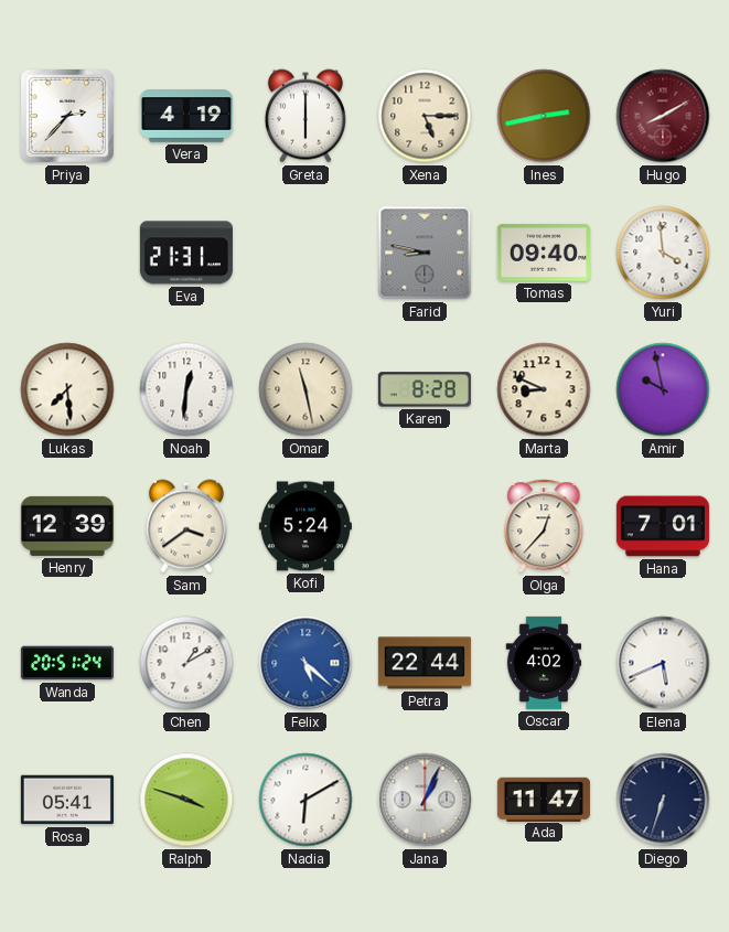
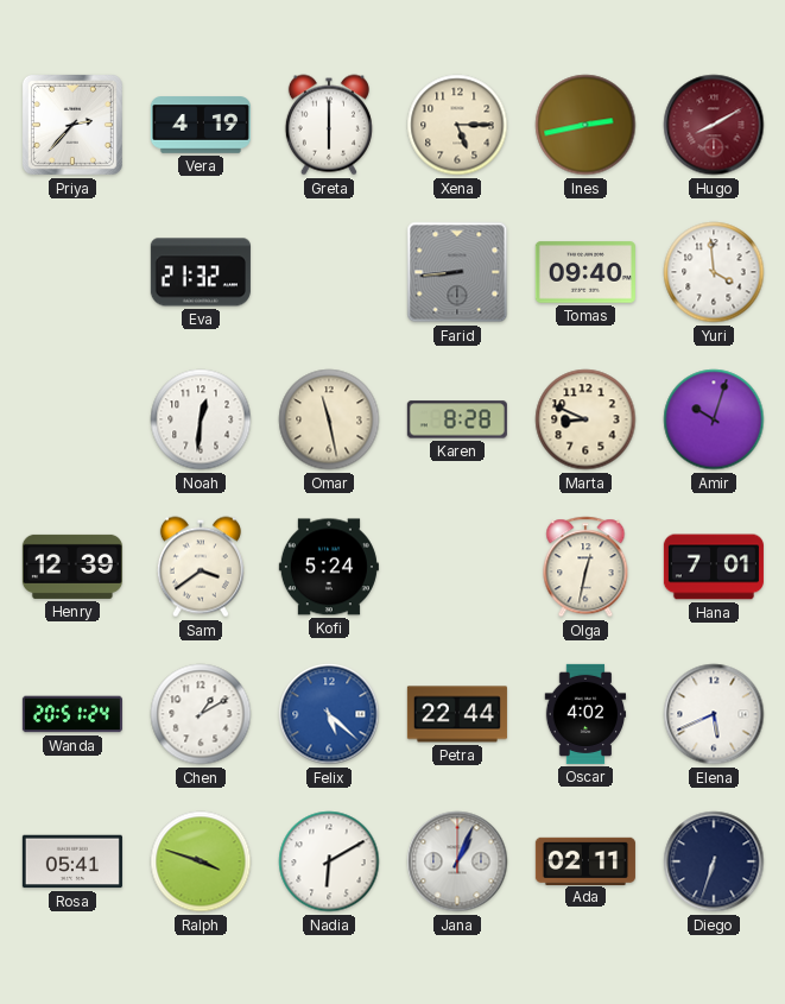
Eva: 21:31 -> 21:32
Farid: 8:47 -> 8:44
Lukas: 7:29 -> none
Amir: 9:58 -> 10:03
Olga: 12:37 -> 12:32
Ada: 11:47 -> 02:11
